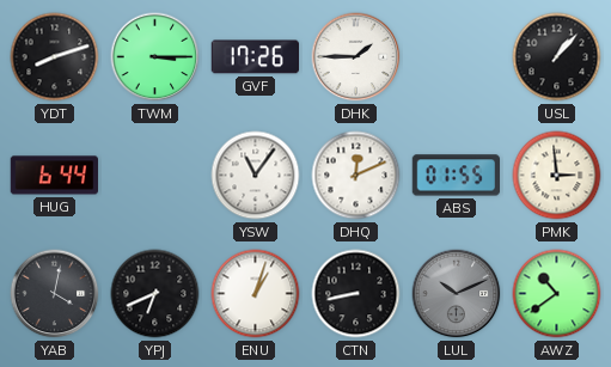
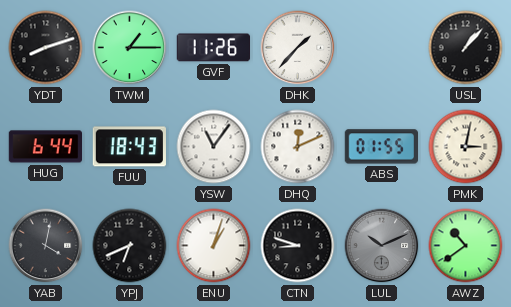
TWM: 3:15 -> 1:15
GVF: 17:26 -> 11:26
DHK: 1:45 -> 1:37
FUU: none -> 18:43
PMK: 2:59 -> 3:02
CTN: 8:43 -> 8:48
